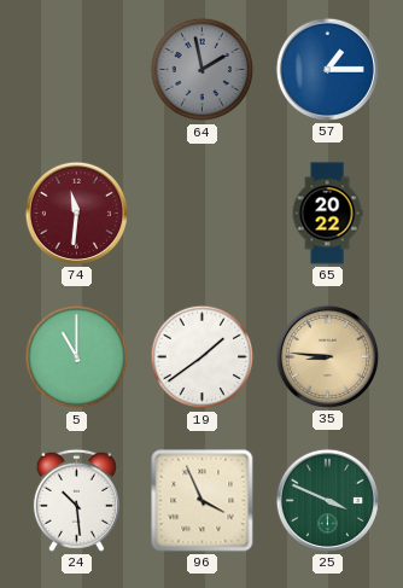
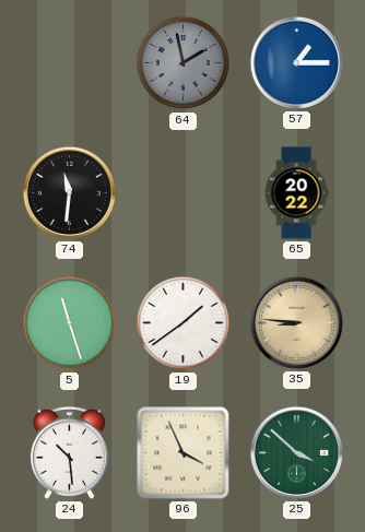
74 dial: burgundy -> black
5: 11:00 -> 11:27
25: 3:49 -> 3:52
